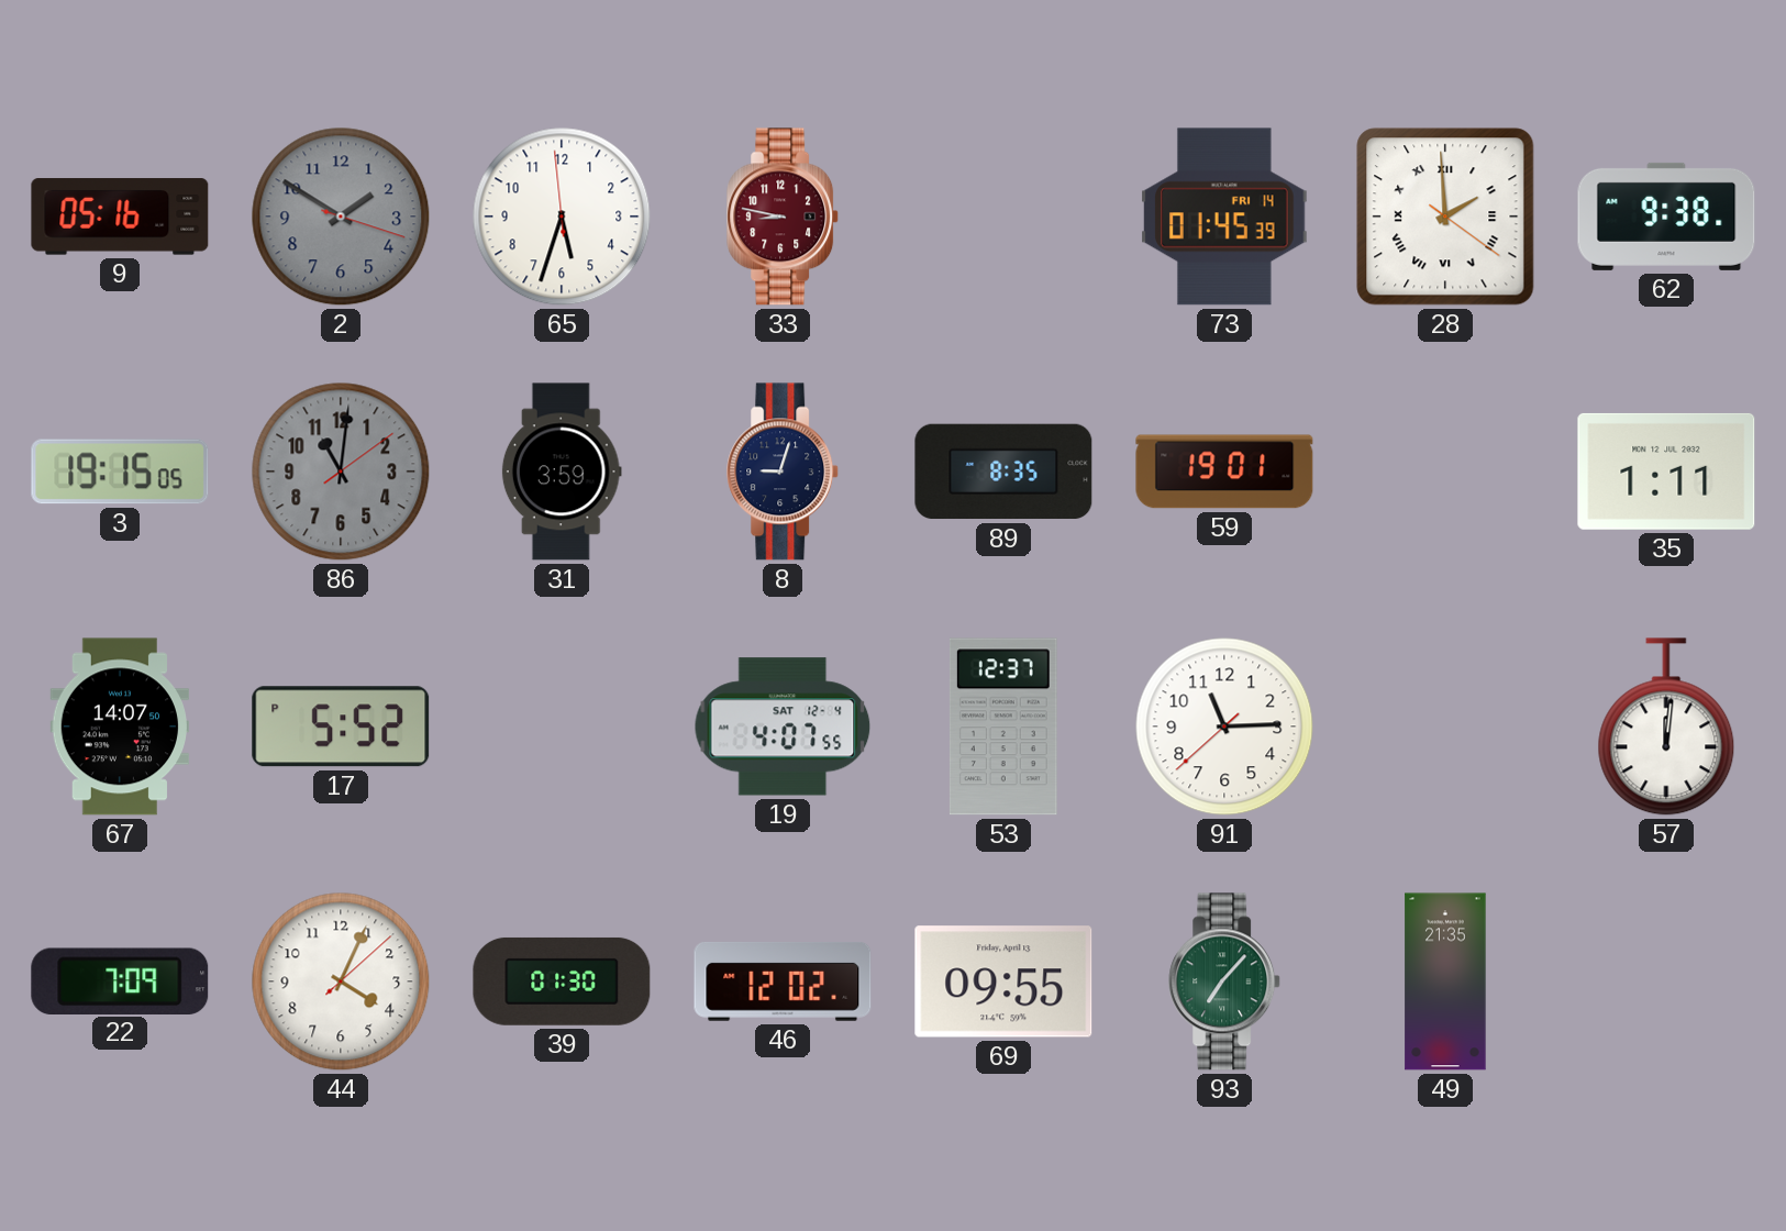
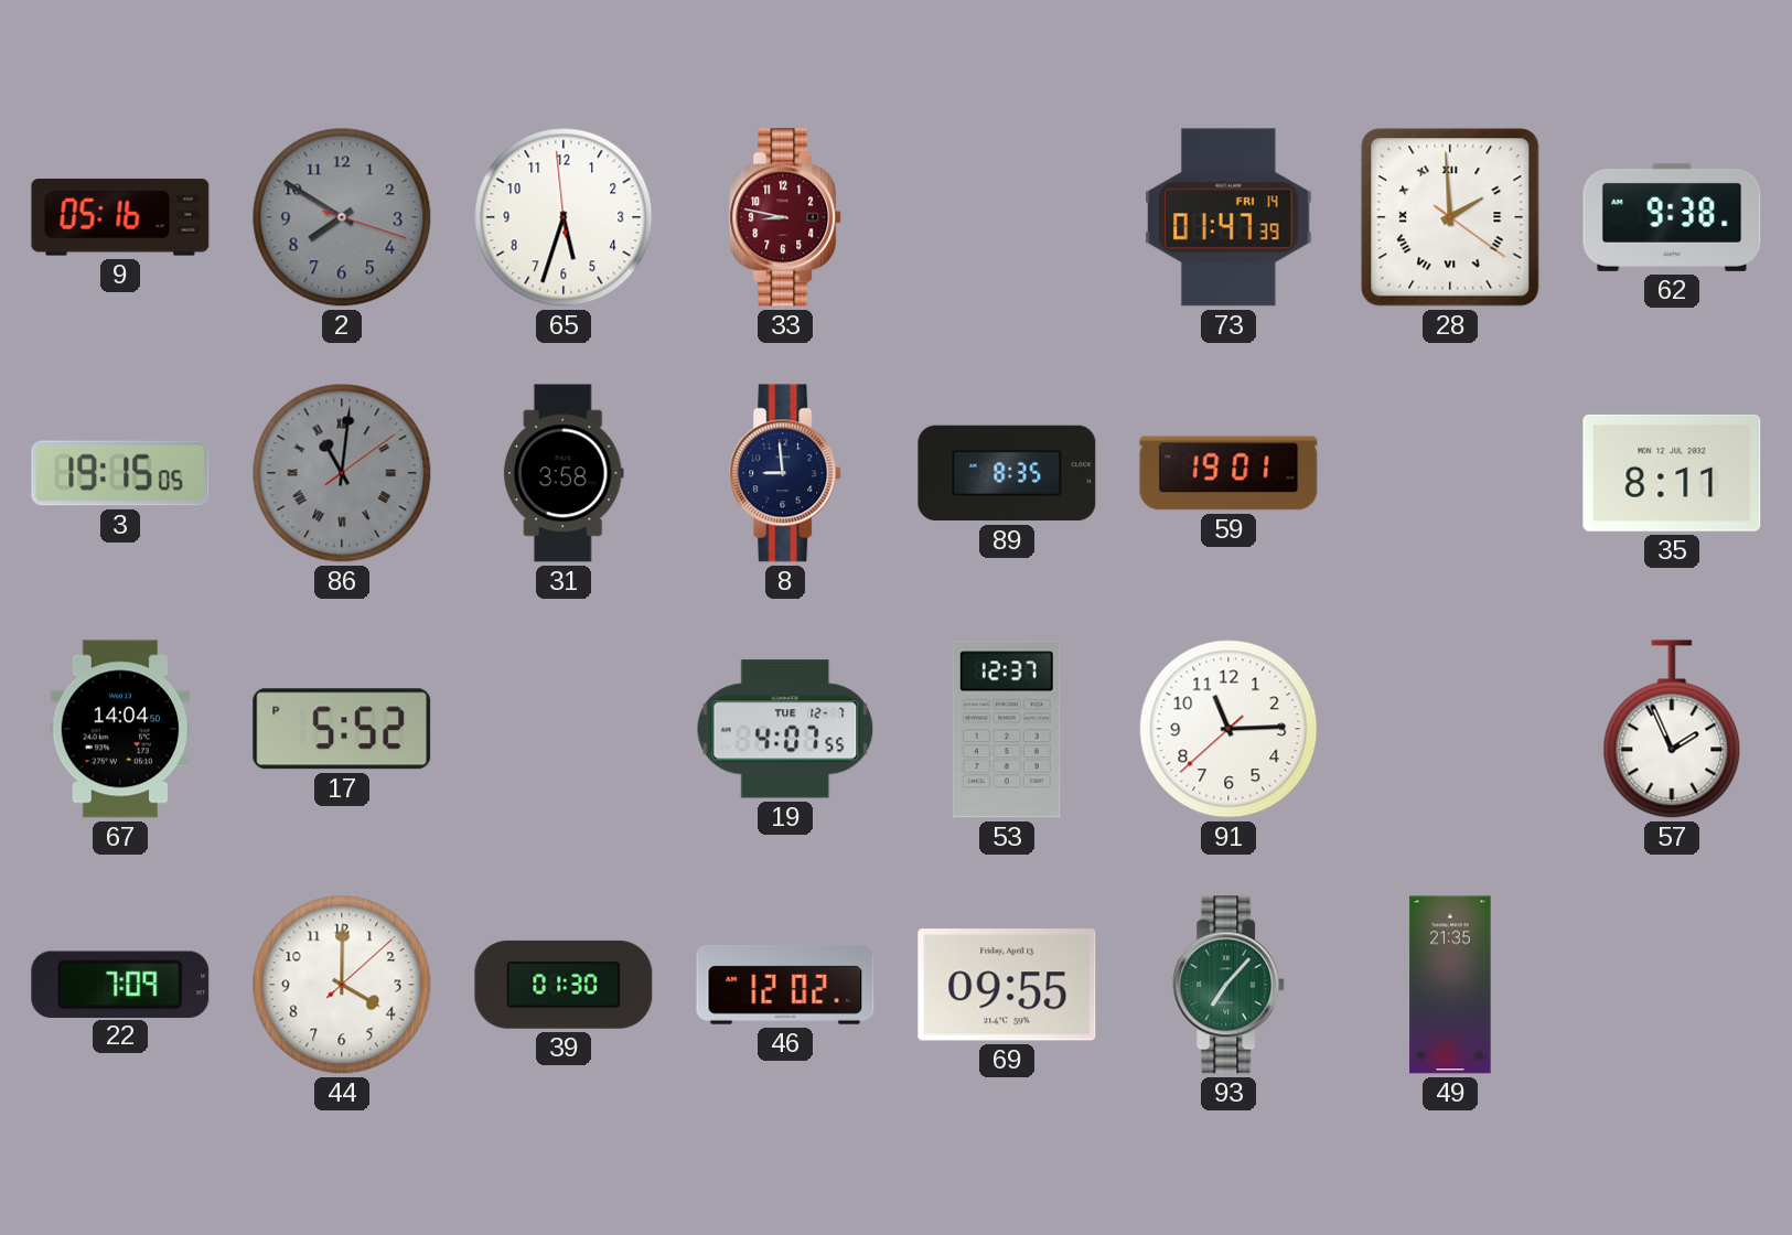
2: 1:50 -> 7:50
73: 01:45 -> 01:47
86 numerals: Arabic -> Roman
31: 3:59 -> 3:58
8: 9:03 -> 8:59
35: 1:11 -> 8:11
67: 14:07 -> 14:04
19 date: SAT 12-4 -> TUE 12-7
57: 12:01 -> 1:56
44: 4:04 -> 4:00
